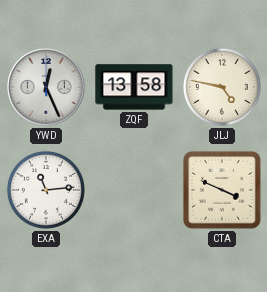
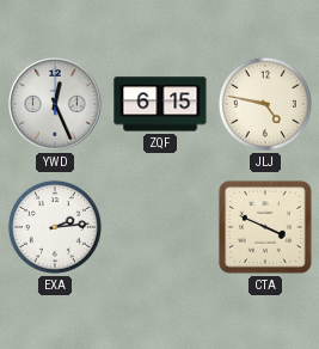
ZQF: 13:58 -> 6:15
EXA: 11:14 -> 2:14
